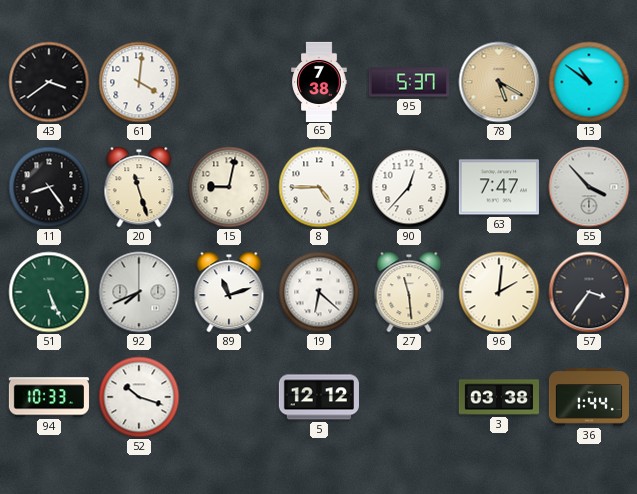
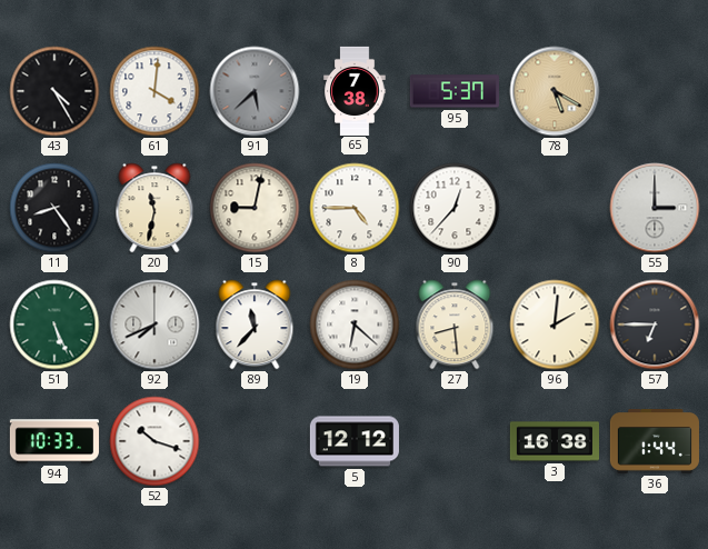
43: 3:39 -> 4:25
91: none -> 5:38
13: 10:51 -> none
20: 11:27 -> 11:32
63: 7:47 -> none
55: 3:53 -> 3:00
89: 11:12 -> 11:37
27: 11:29 -> 8:29
57: 3:36 -> 6:45
3: 03:38 -> 16:38
